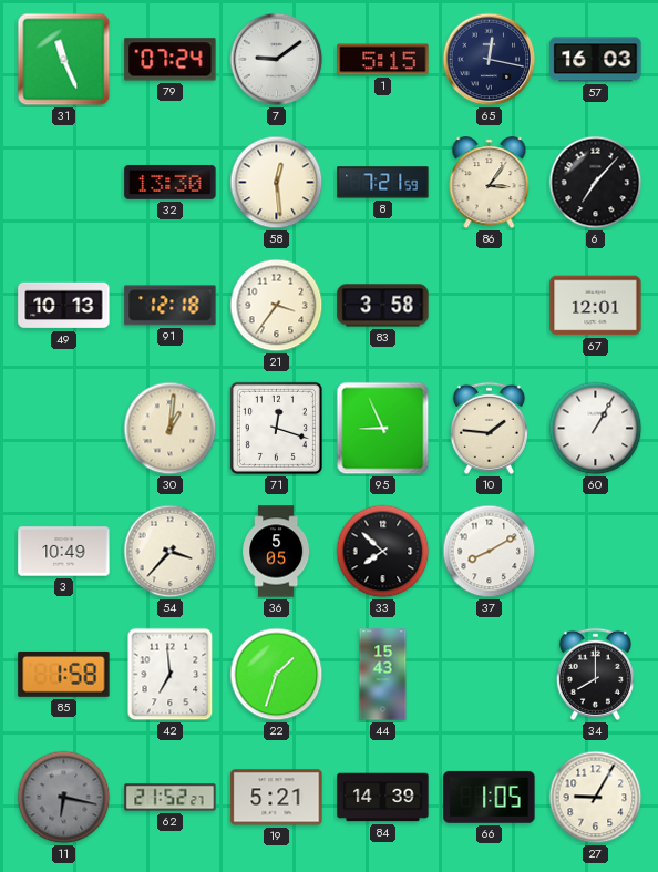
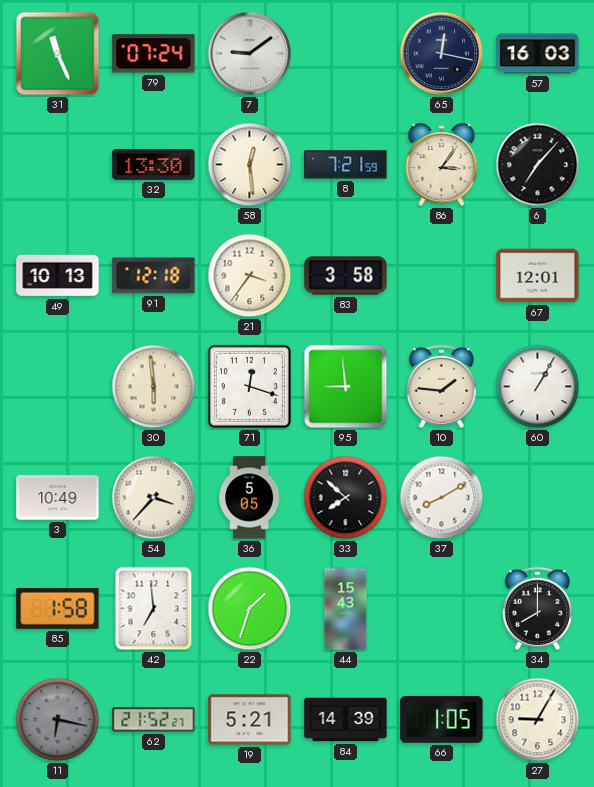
1: 5:15 -> none
30: 1:01 -> 5:59
95: 8:56 -> 8:59
